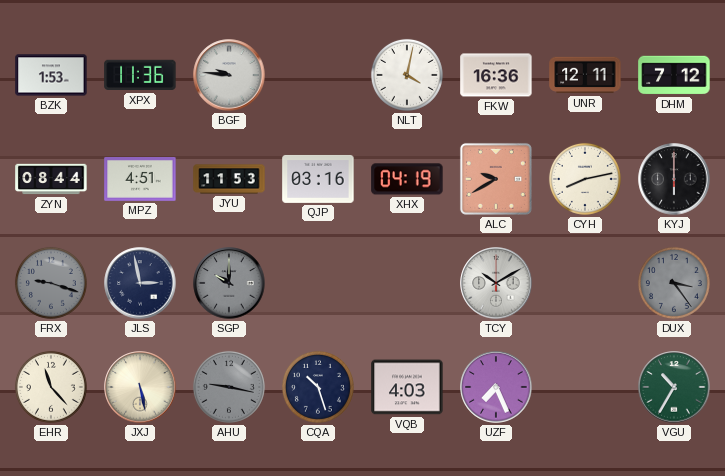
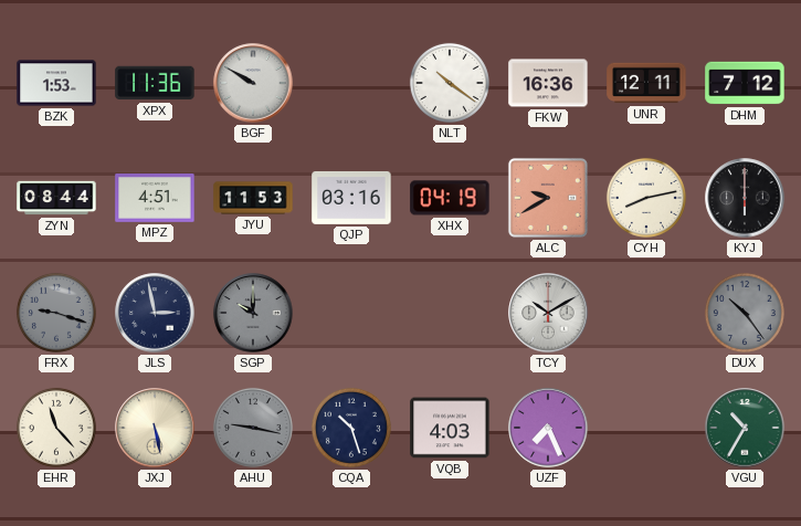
BGF: 9:46 -> 9:50
NLT: 4:02 -> 10:21
DUX: 3:24 -> 10:24
